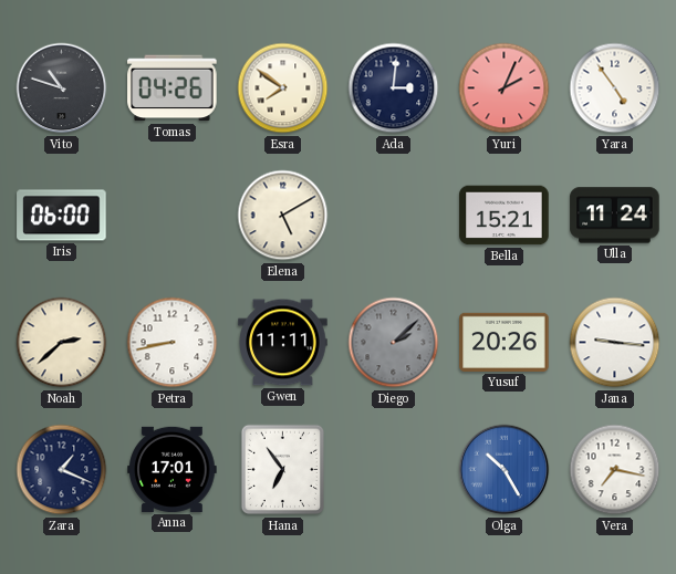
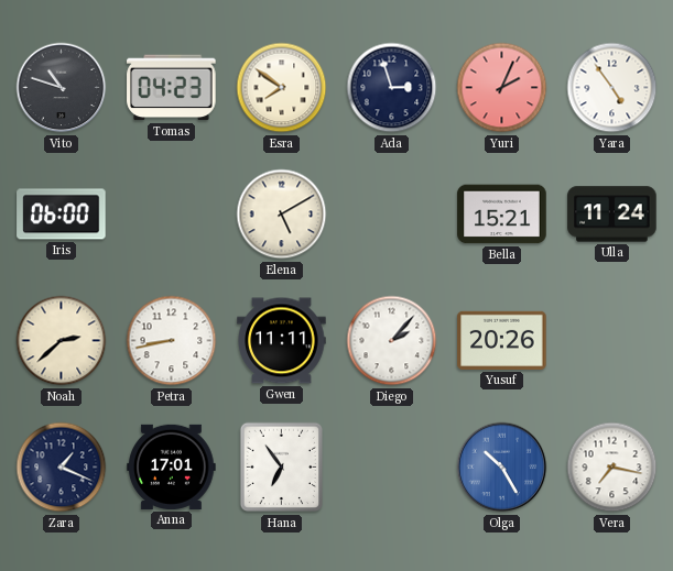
Tomas: 04:26 -> 04:23
Ada: 3:01 -> 2:57
Diego: 2:08 -> 2:07
Diego dial: grey -> white
Jana: 9:16 -> none
